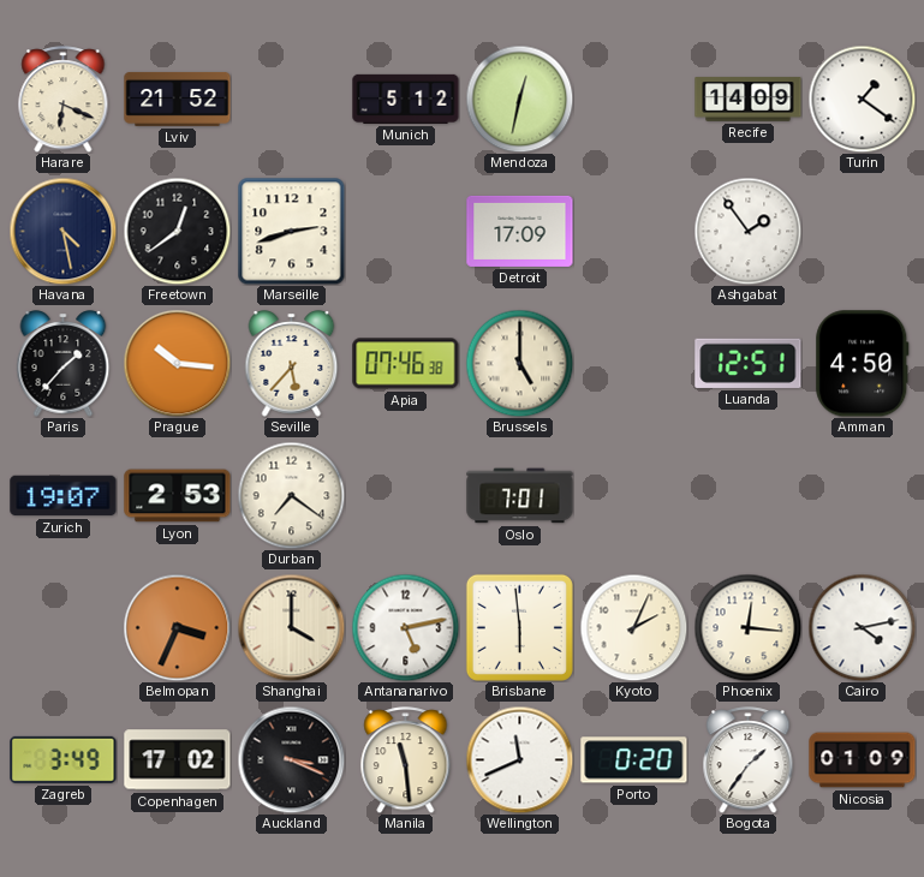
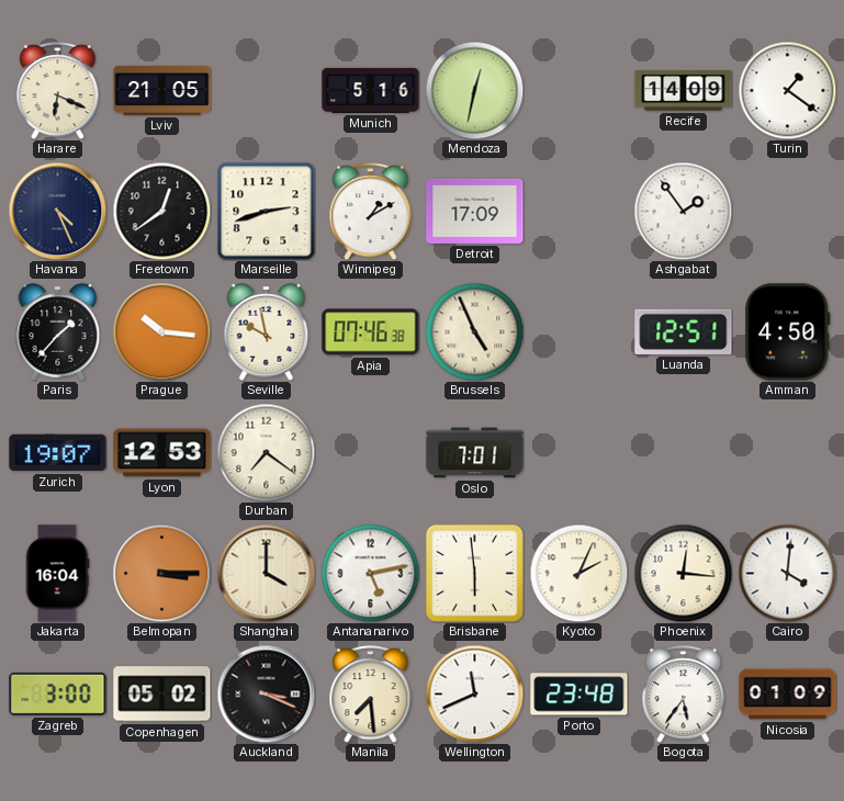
Lviv: 21:52 -> 21:05
Munich: 5:12 -> 5:16
Havana: 4:28 -> 4:26
Winnipeg: none -> 1:10
Seville: 5:37 -> 9:58
Brussels: 5:00 -> 4:56
Lyon: 2:53 -> 12:53
Jakarta: none -> 16:04
Belmopan: 3:34 -> 3:15
Cairo: 4:13 -> 4:01
Zagreb: 3:49 -> 3:00
Copenhagen: 17:02 -> 05:02
Manila: 11:29 -> 7:29
Porto: 0:20 -> 23:48
Bogota: 1:36 -> 5:36
